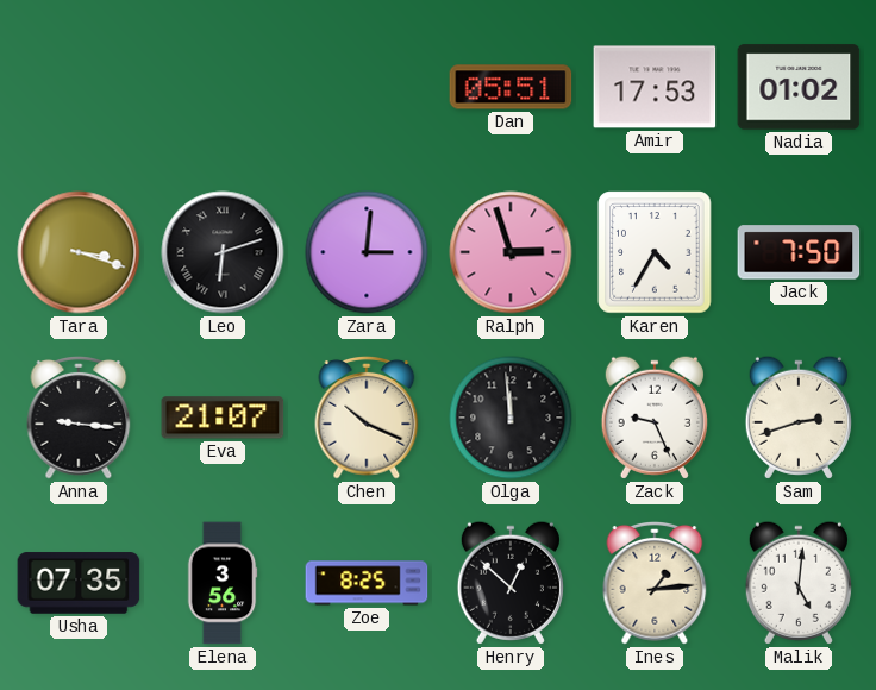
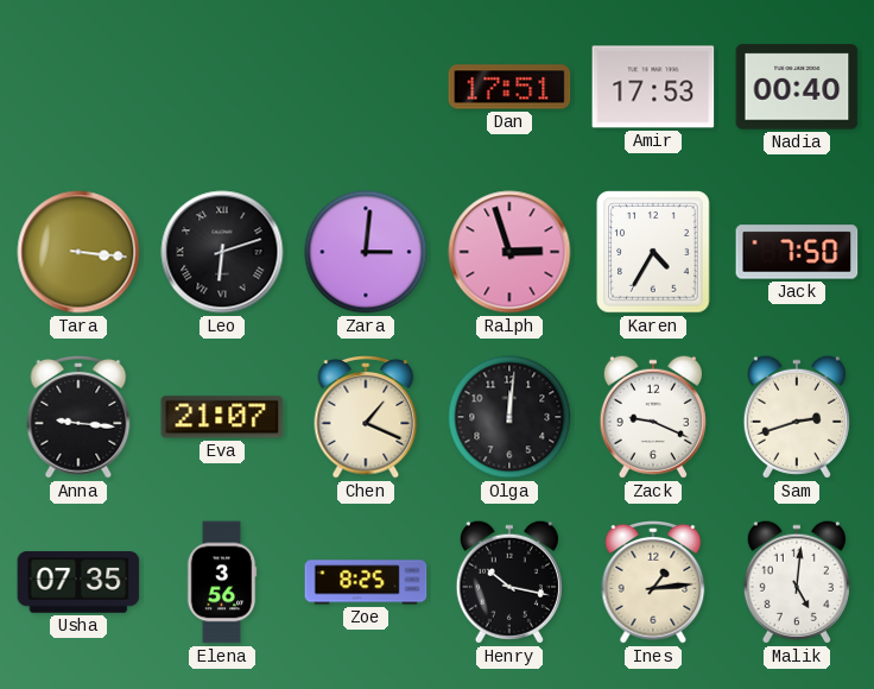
Dan: 05:51 -> 17:51
Nadia: 01:02 -> 00:40
Tara: 3:18 -> 3:16
Chen: 10:19 -> 1:19
Olga: 11:59 -> 12:01
Zack: 9:26 -> 9:19
Henry: 12:52 -> 10:17
